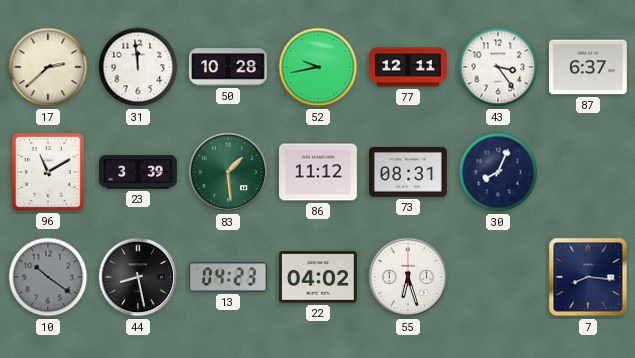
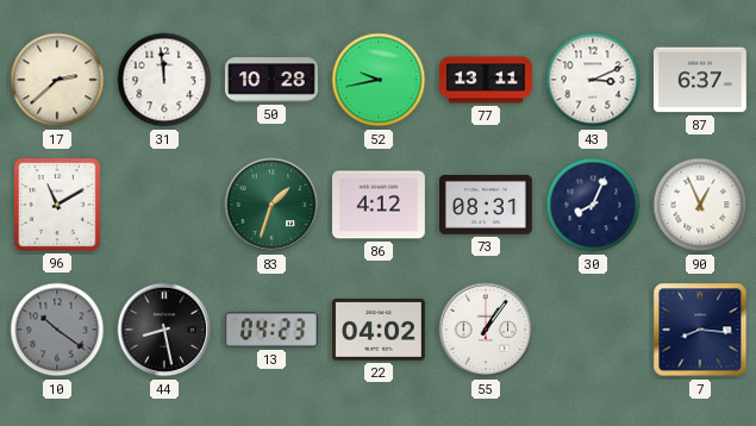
77: 12:11 -> 13:11
43: 3:24 -> 3:11
23: 3:39 -> none
83: 1:29 -> 1:33
86: 11:12 -> 4:12
90: none -> 12:56
55: 6:27 -> 1:06
